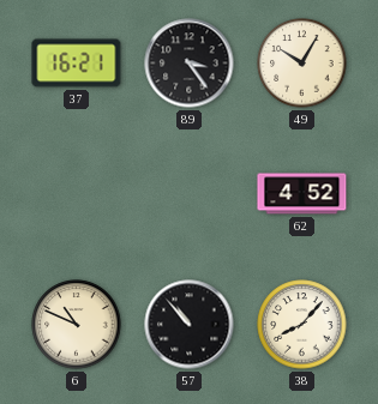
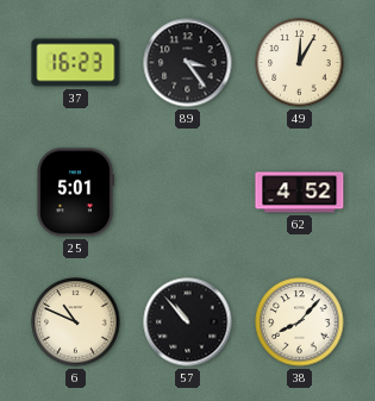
37: 16:21 -> 16:23
49: 10:05 -> 12:05
25: none -> 5:01
